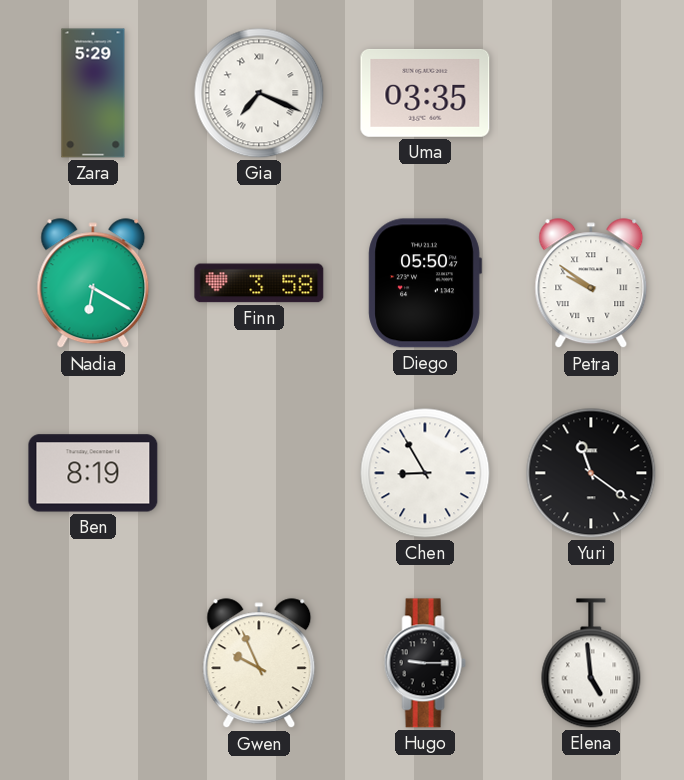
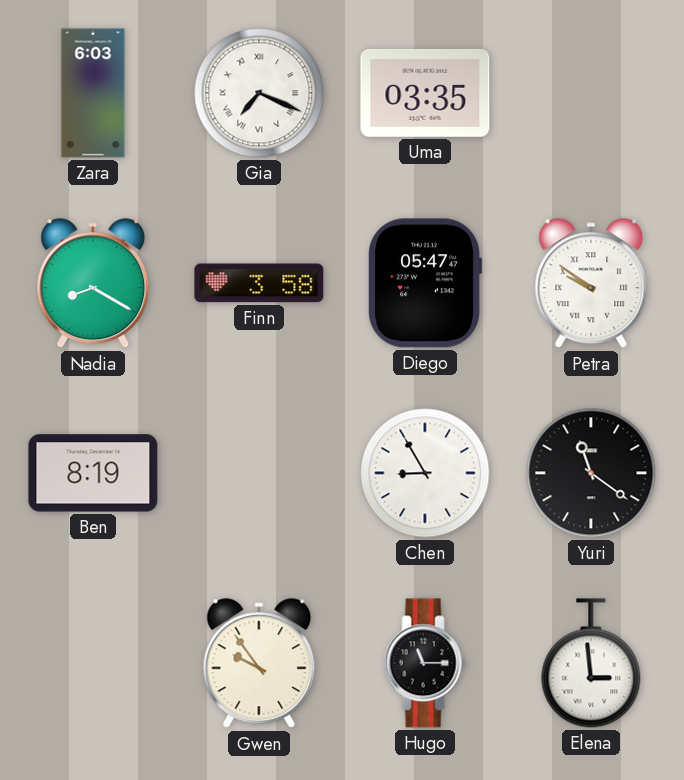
Zara: 5:29 -> 6:03
Nadia: 6:20 -> 8:20
Diego: 05:50 -> 05:47
Gwen: 9:56 -> 9:54
Hugo: 9:15 -> 11:15
Elena: 4:59 -> 2:59
